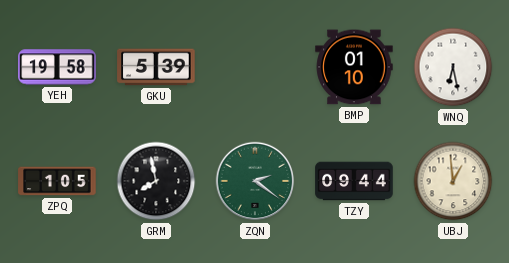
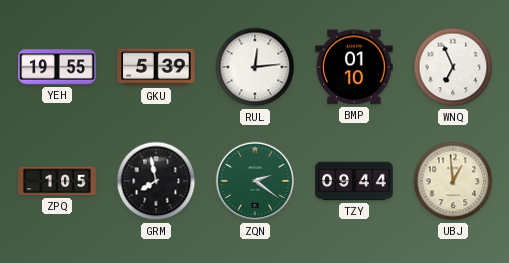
YEH: 19:58 -> 19:55
RUL: none -> 12:14
WNQ: 6:28 -> 6:56
